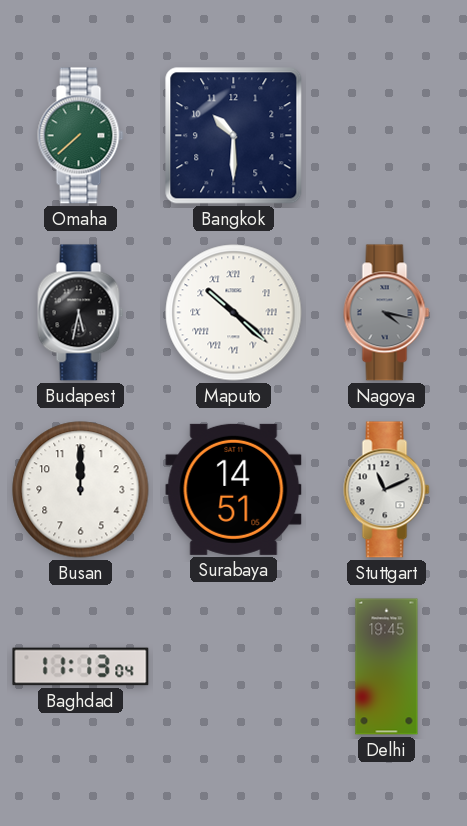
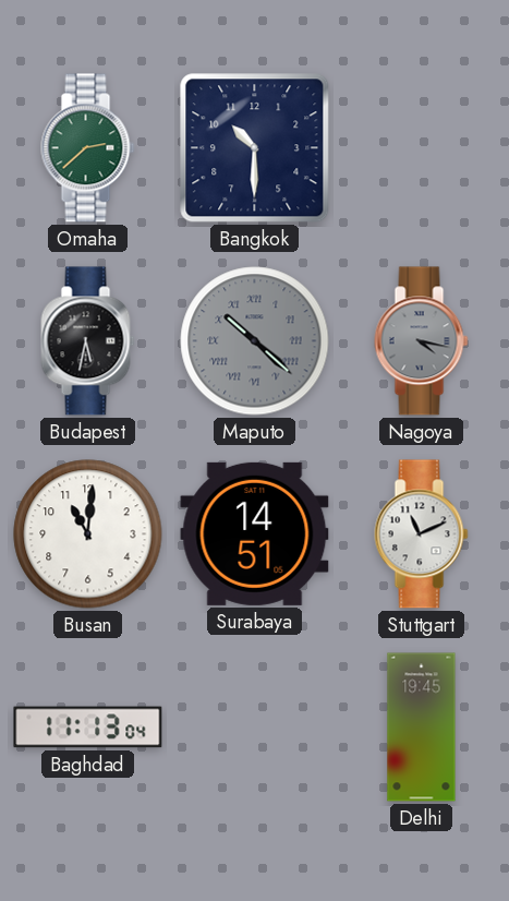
Omaha: 7:38 -> 2:38
Maputo dial: white -> grey
Busan: 12:00 -> 11:01
